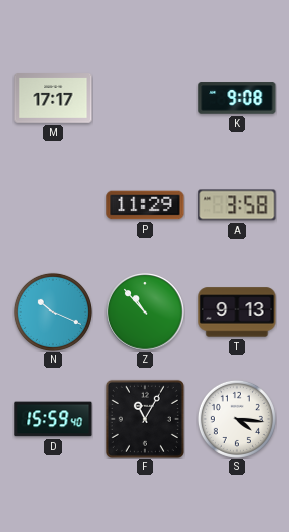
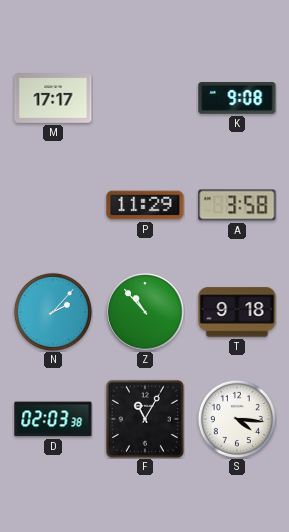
N: 10:19 -> 2:07
T: 9:13 -> 9:18
D: 15:59 -> 02:03
